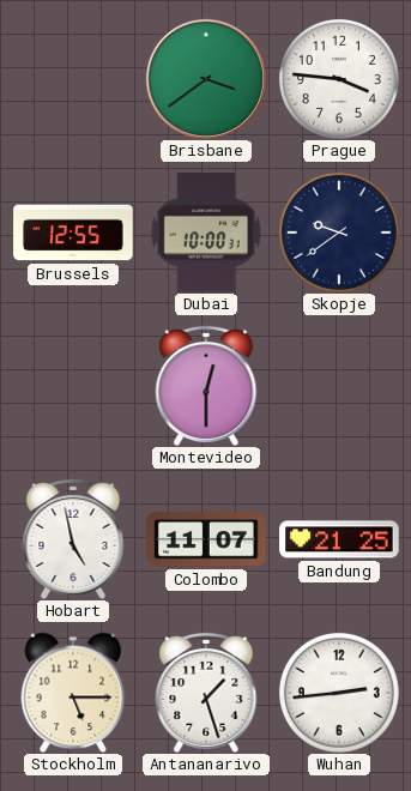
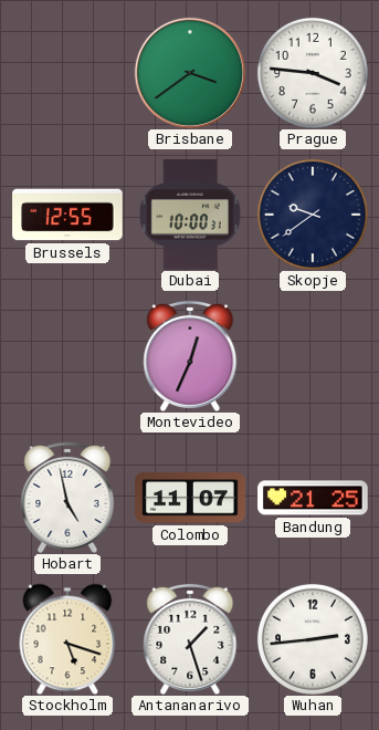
Montevideo: 12:30 -> 12:34
Stockholm: 5:15 -> 5:18
